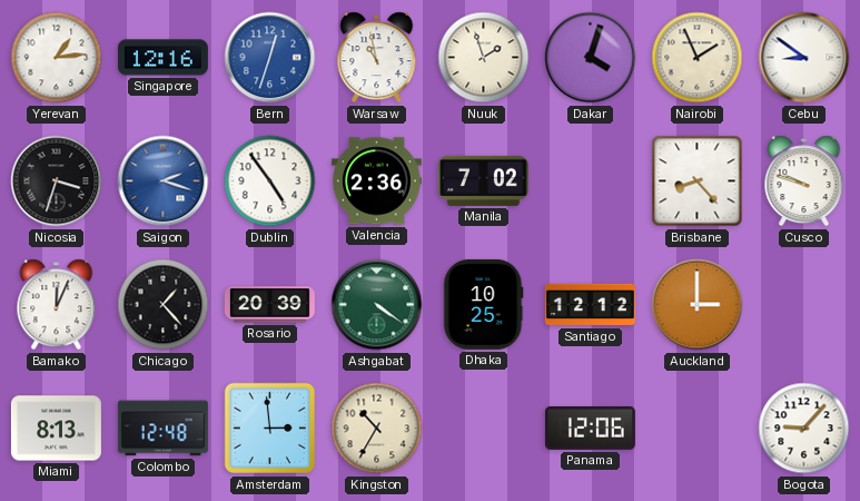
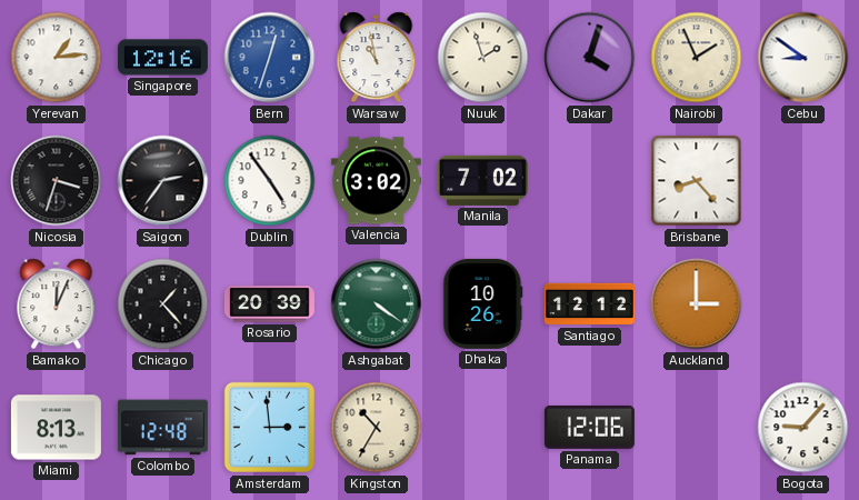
Saigon: 2:18 -> 2:36
Saigon dial: blue -> black
Valencia: 2:36 -> 3:02
Cusco: 9:48 -> none
Dhaka: 10:25 -> 10:26
